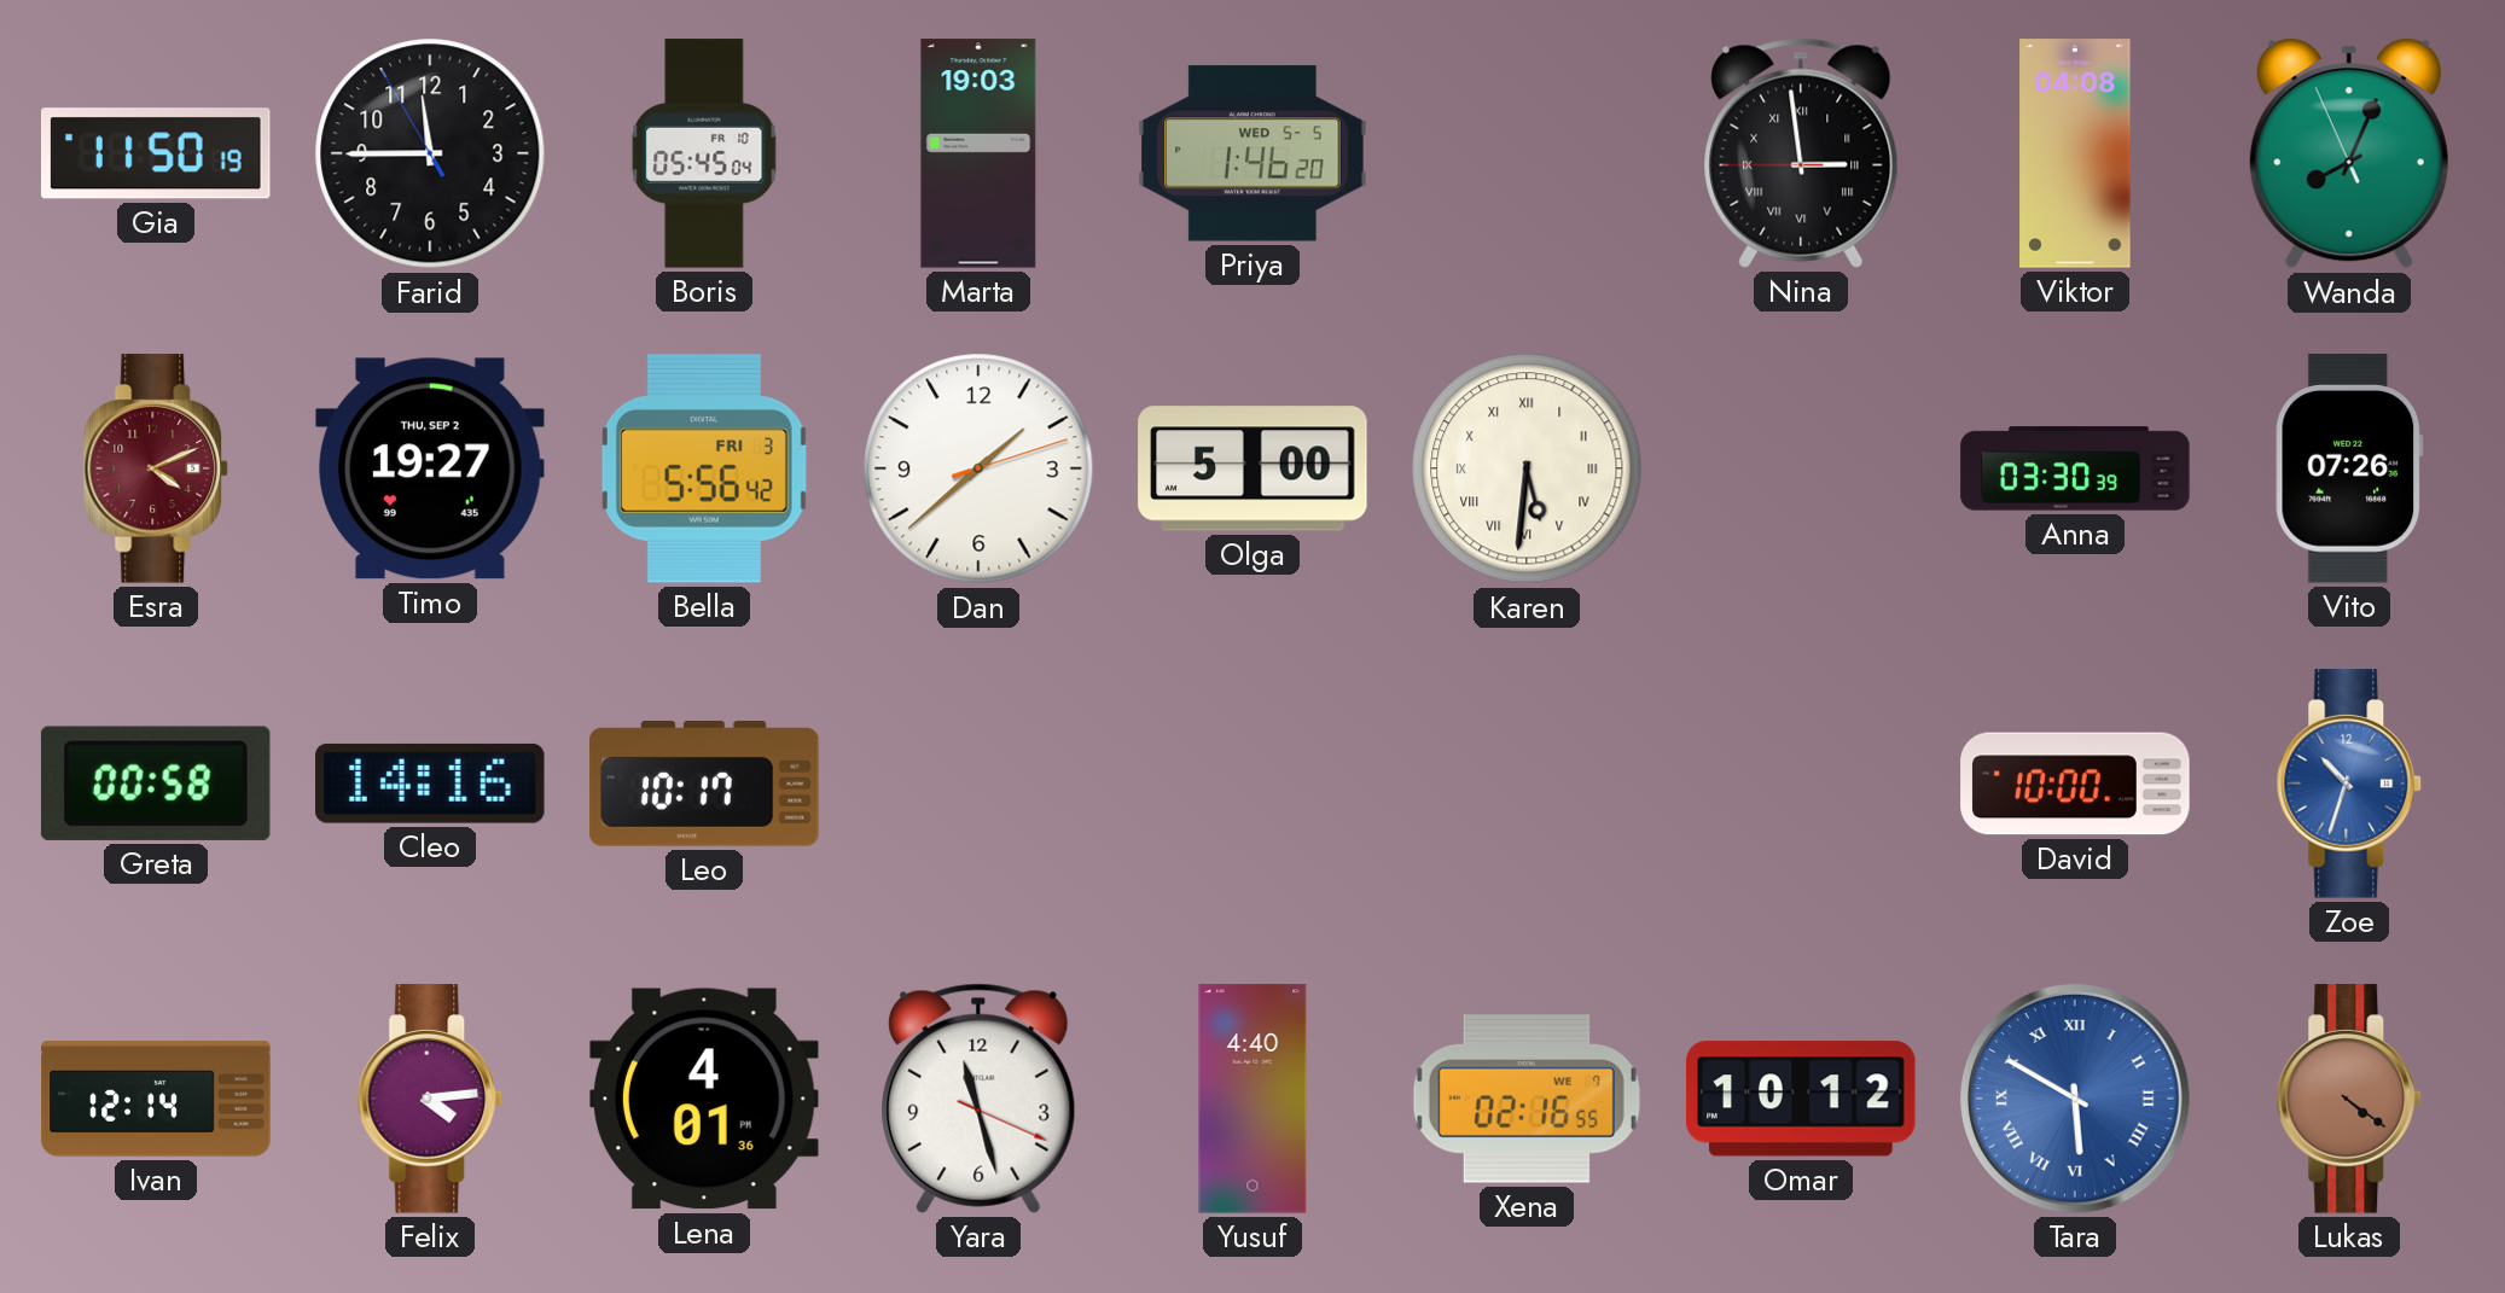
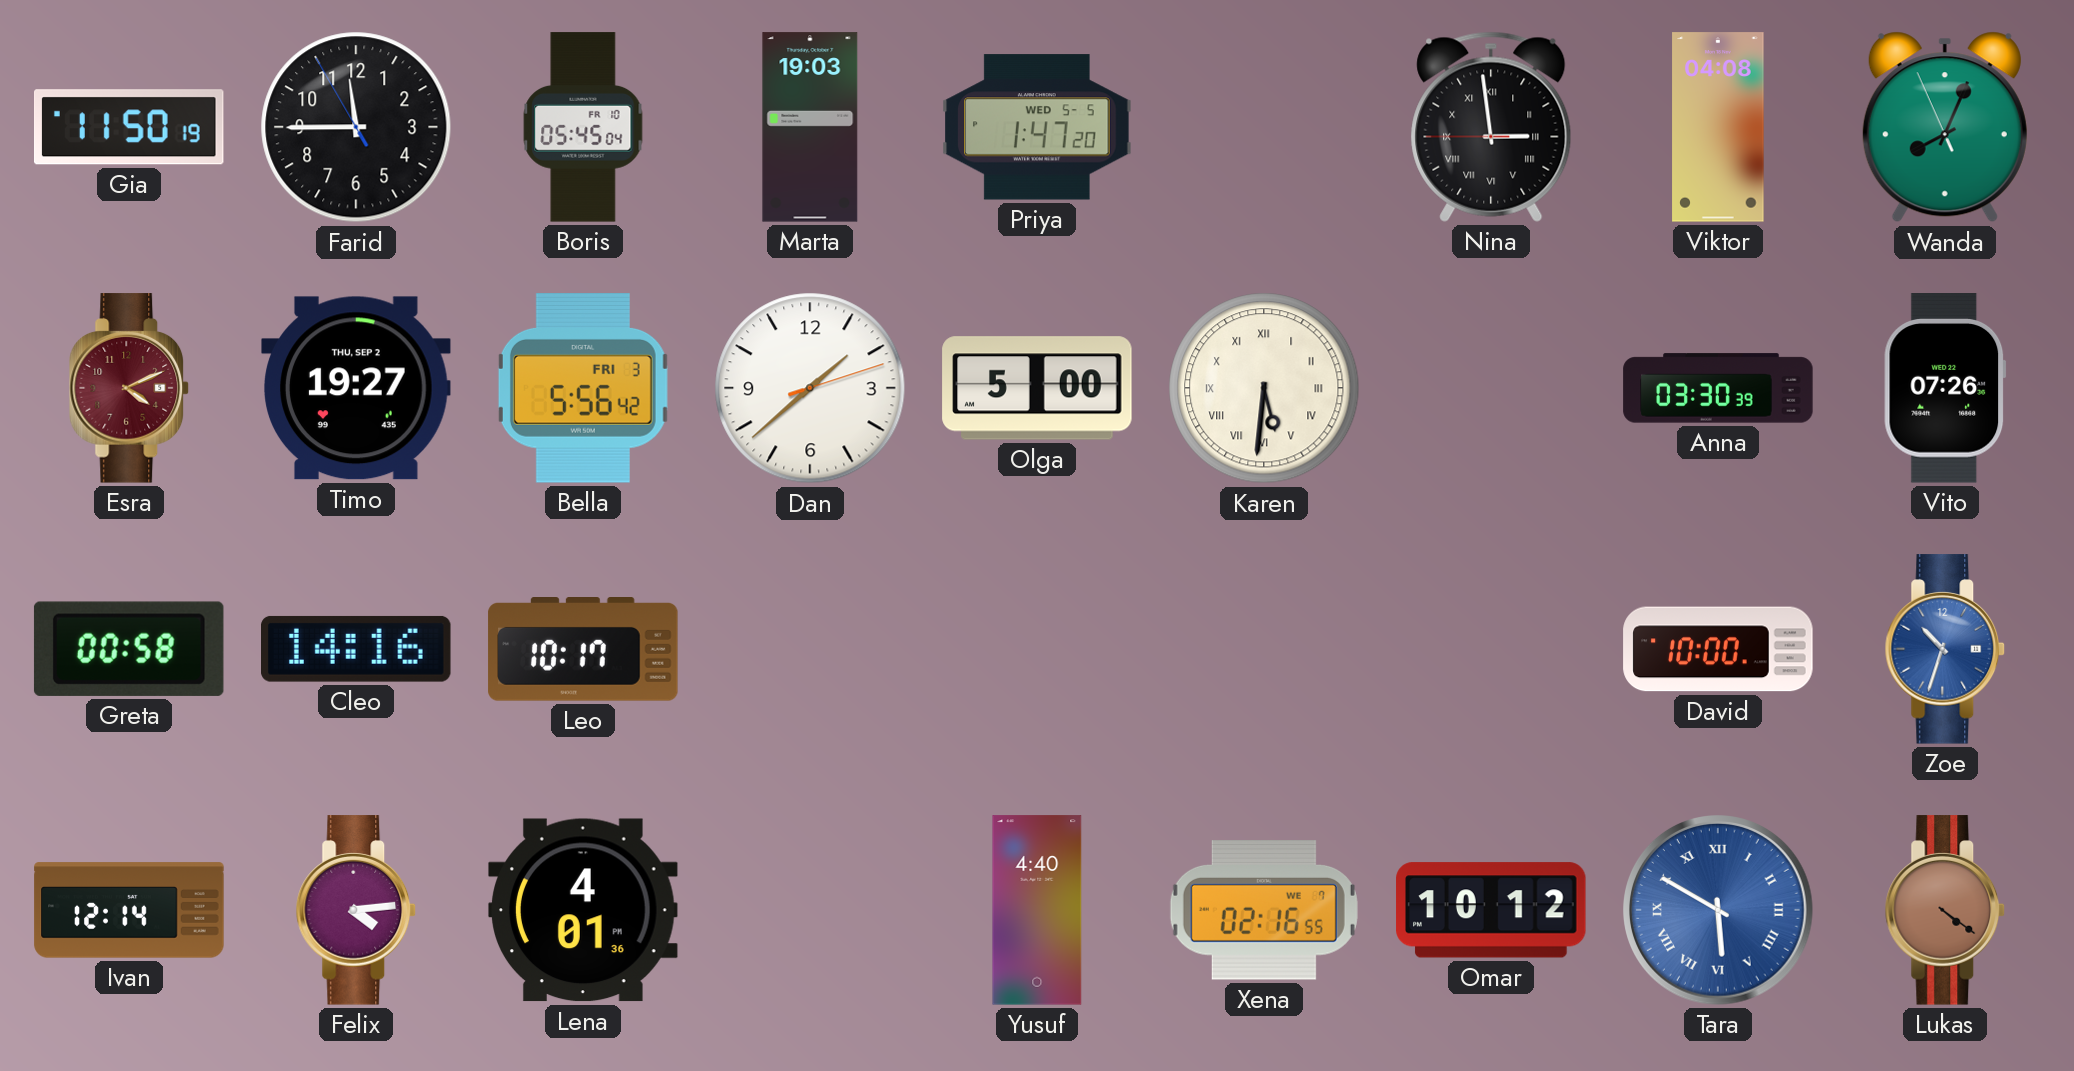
Priya: 1:46 -> 1:47
Yara: 11:27 -> none
